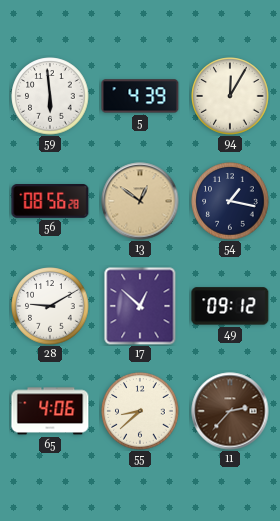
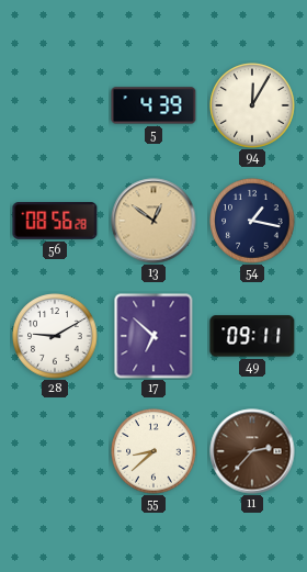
59: 5:59 -> none
17: 12:52 -> 6:52
49: 09:12 -> 09:11
65: 4:06 -> none
